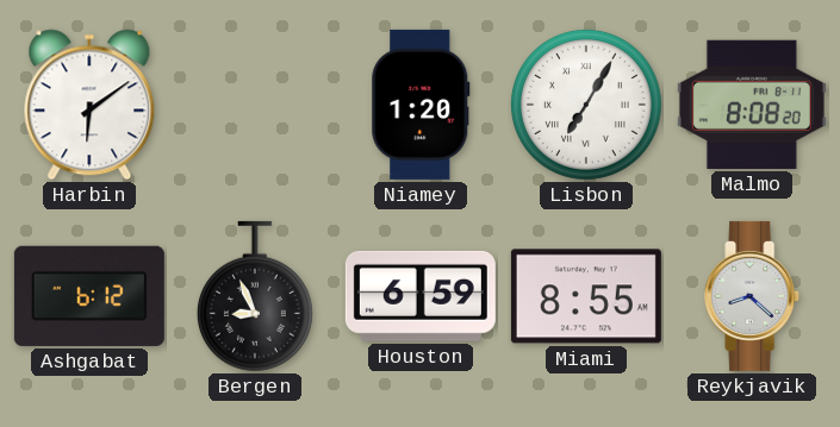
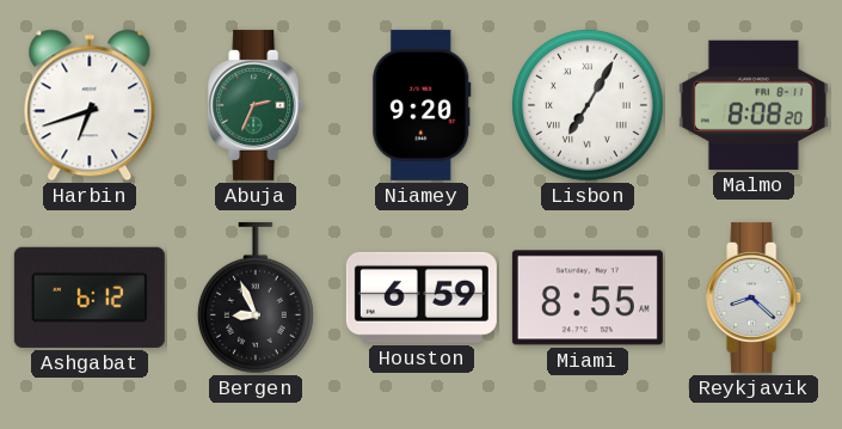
Harbin: 6:09 -> 6:42
Abuja: none -> 2:34
Niamey: 1:20 -> 9:20
